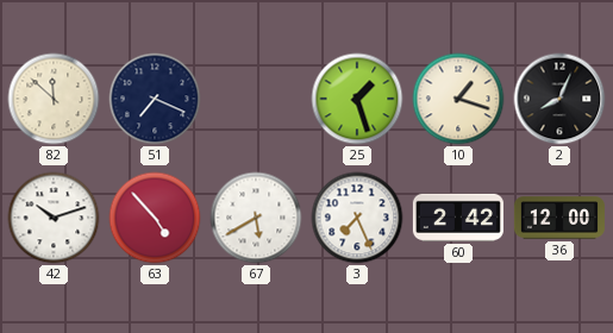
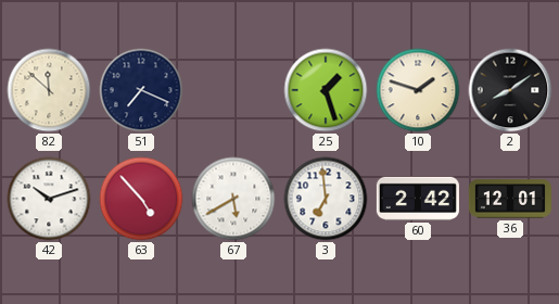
10: 1:18 -> 1:48
2: 8:04 -> 8:09
3: 7:26 -> 6:59
36: 12:00 -> 12:01
